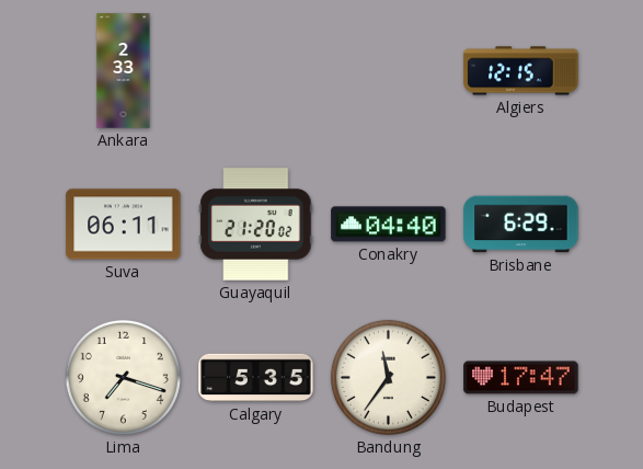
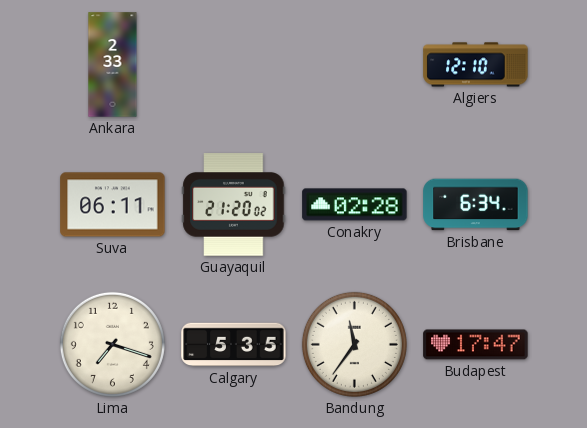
Algiers: 12:15 -> 12:10
Conakry: 04:40 -> 02:28
Brisbane: 6:29 -> 6:34
